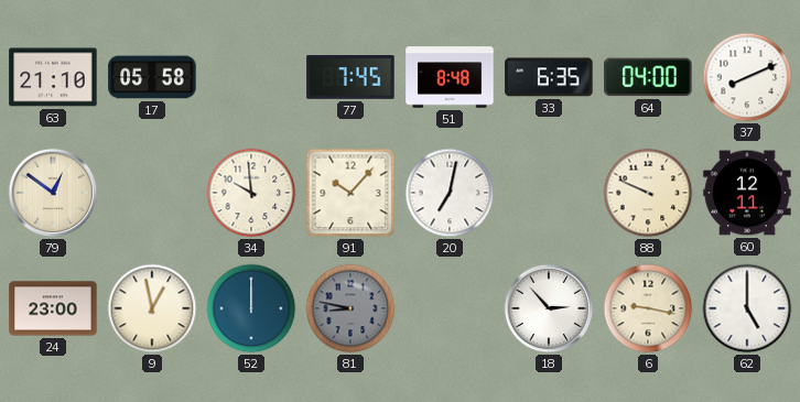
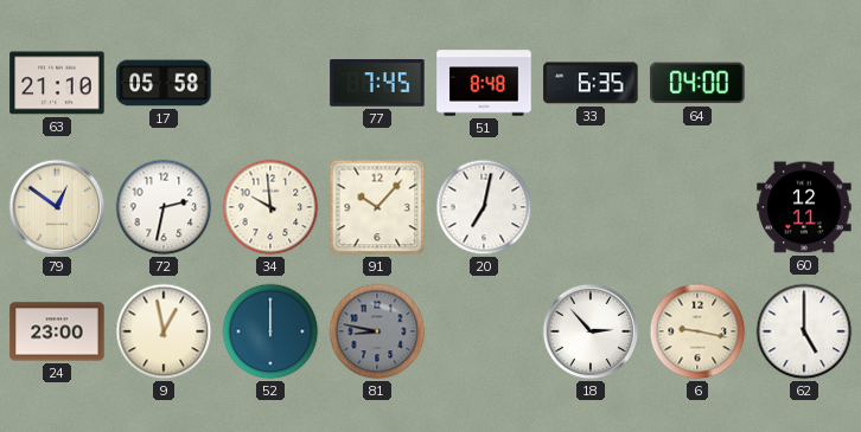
37: 8:11 -> none
72: none -> 2:32
88: 9:49 -> none
